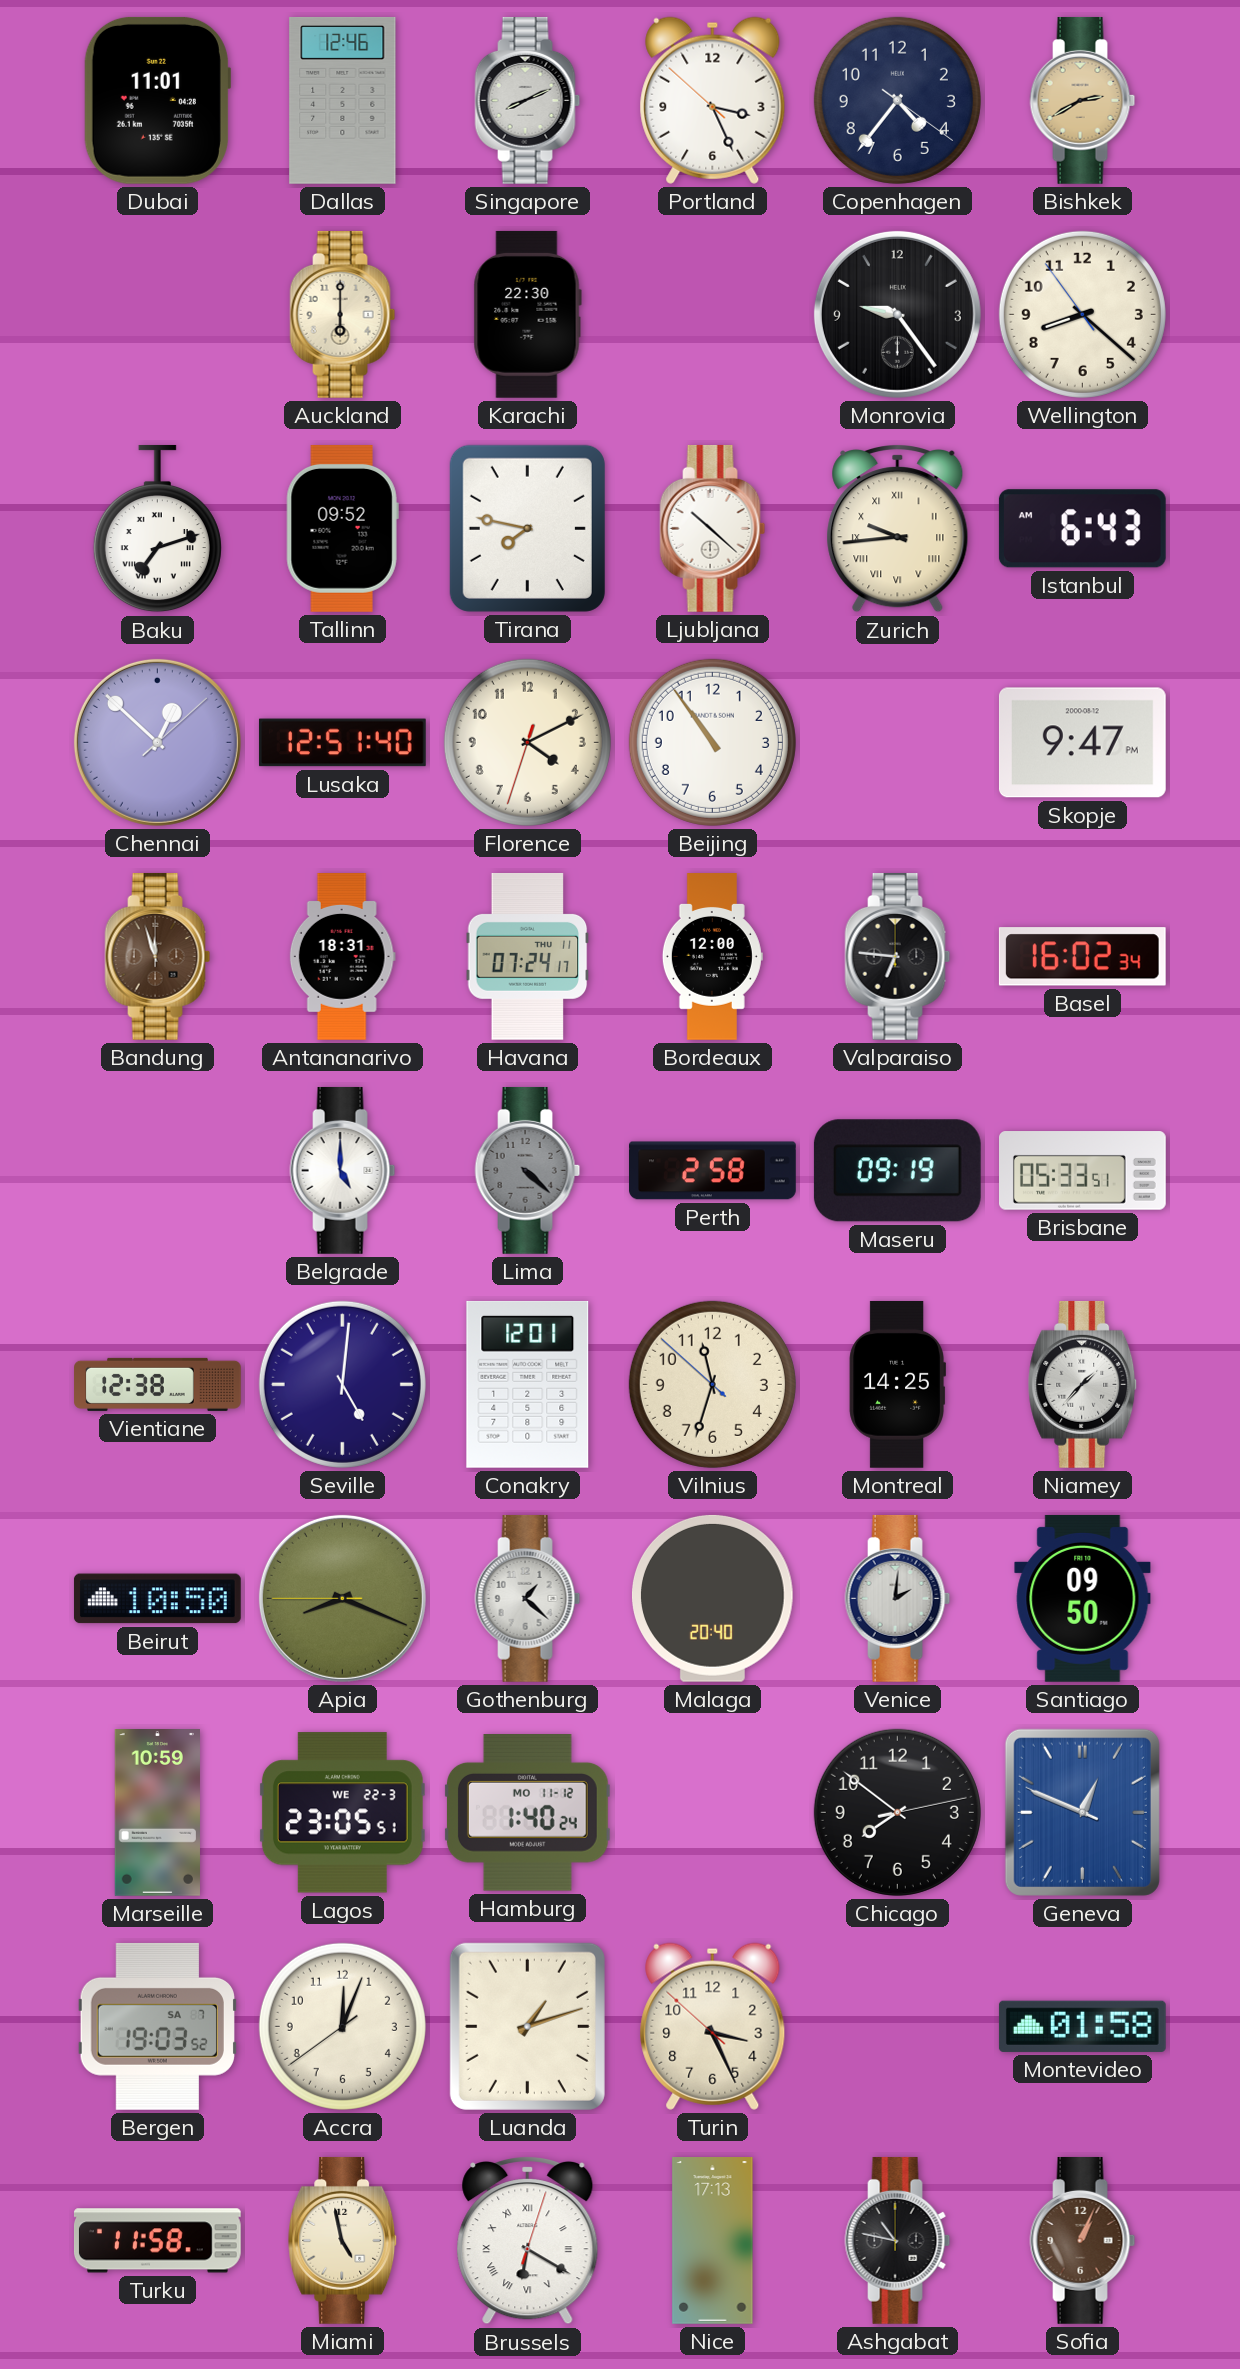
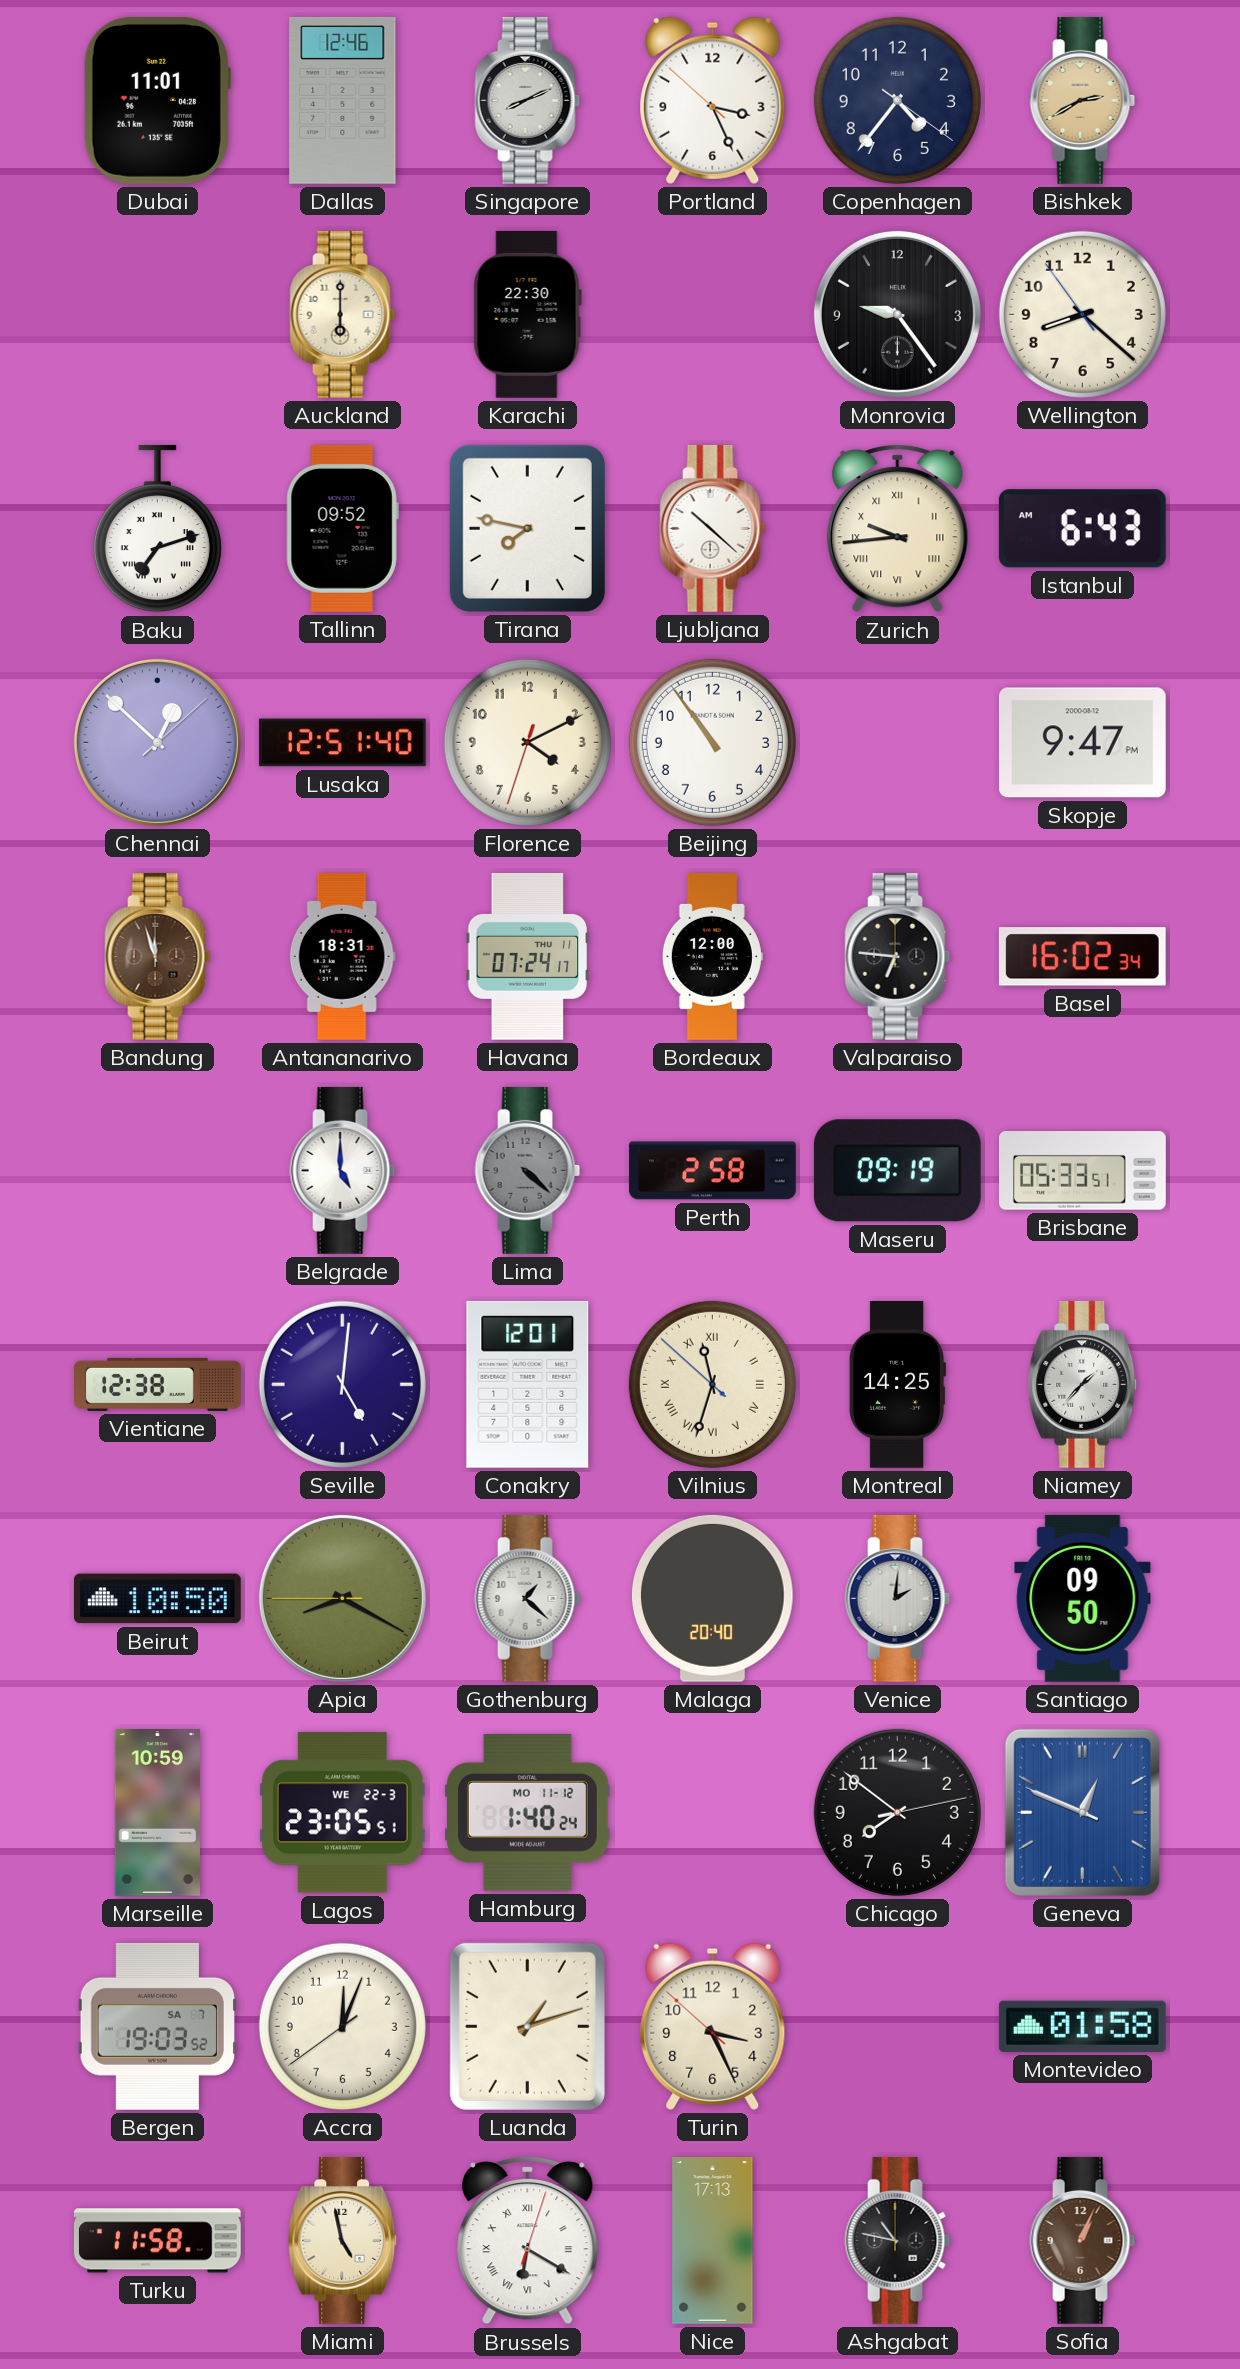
Vilnius numerals: Arabic -> Roman
Apia: 8:18 -> 8:19
